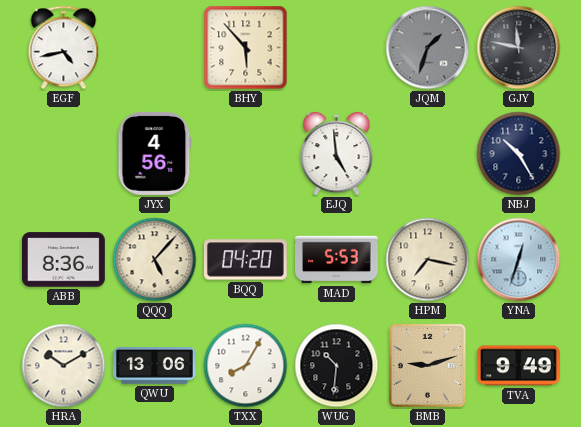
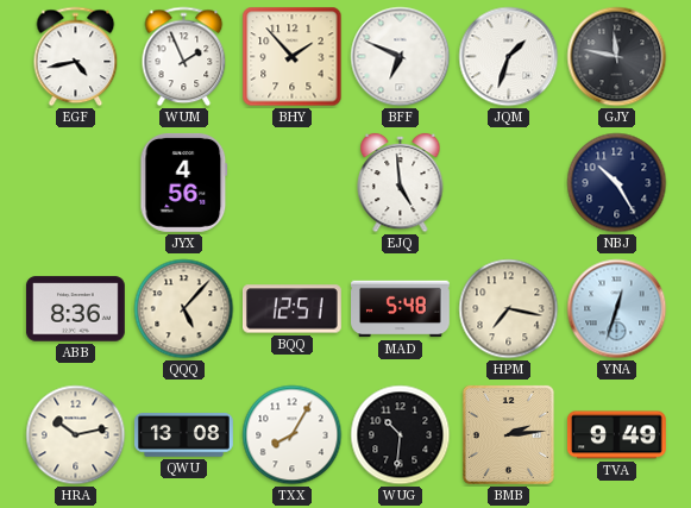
WUM: none -> 1:56
BHY: 5:53 -> 1:53
BFF: none -> 6:49
JQM dial: grey -> white
BQQ: 04:20 -> 12:51
MAD: 5:53 -> 5:48
HRA: 10:10 -> 10:13
QWU: 13:06 -> 13:08
BMB: 9:12 -> 2:14
